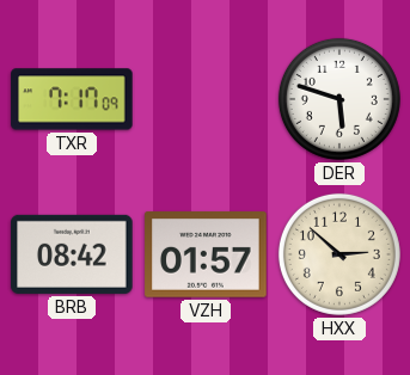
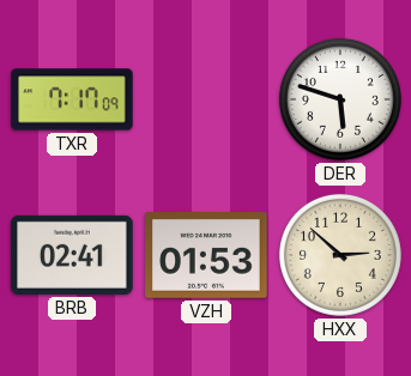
BRB: 08:42 -> 02:41
VZH: 01:57 -> 01:53
